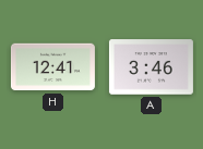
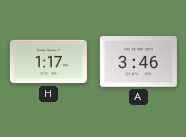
H: 12:41 -> 1:17
